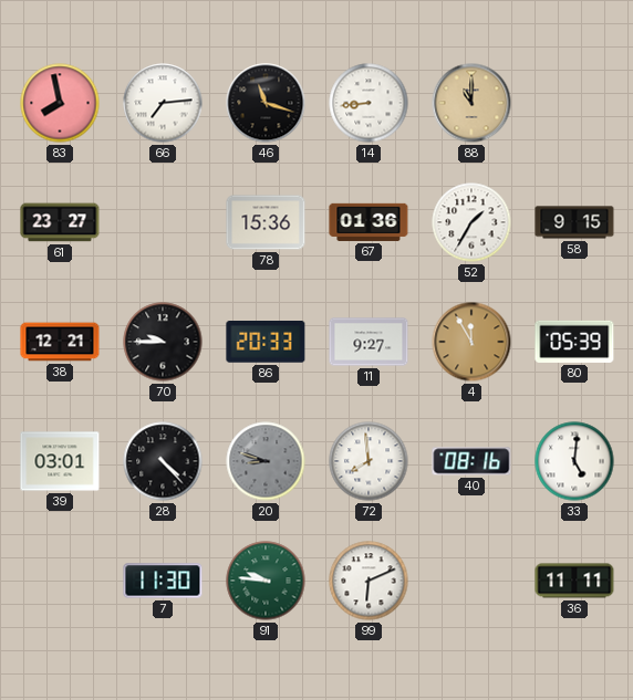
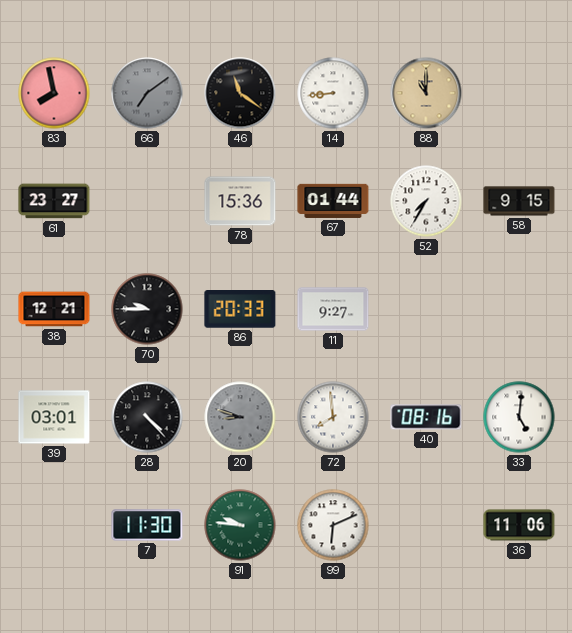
66: 7:14 -> 7:09
66 dial: white -> grey
46: 11:18 -> 11:21
67: 01:36 -> 01:44
52: 1:35 -> 7:35
4: 11:55 -> none
80: 05:39 -> none
36: 11:11 -> 11:06
